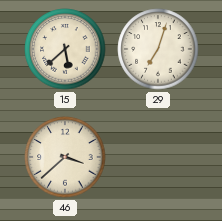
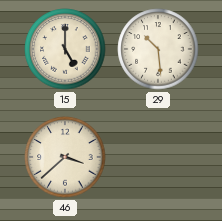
15: 5:38 -> 5:00
29: 7:03 -> 10:29
